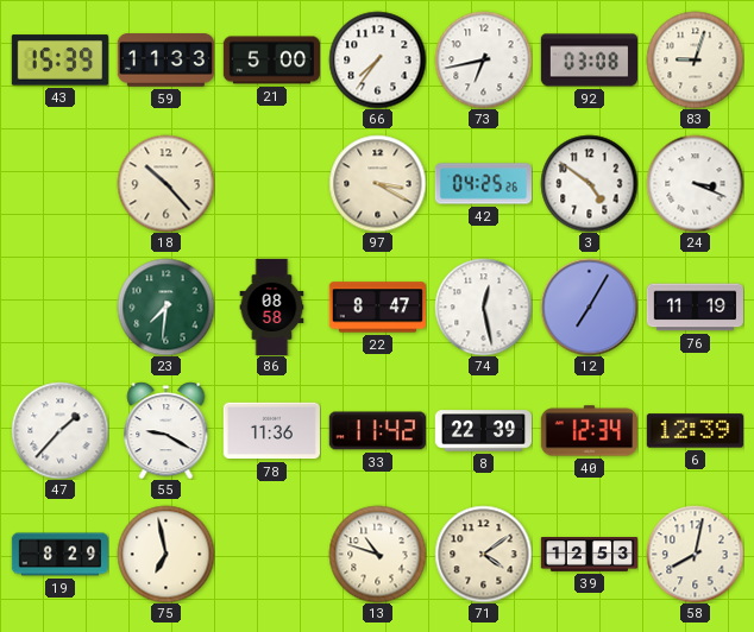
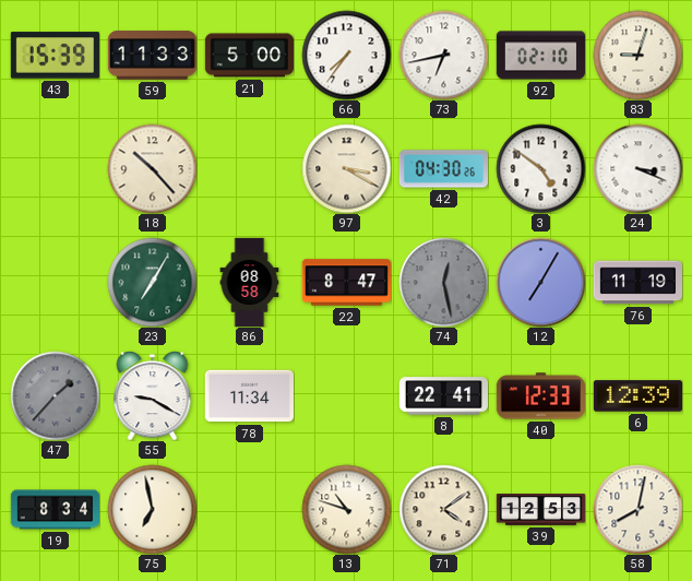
92: 03:08 -> 02:10
42: 04:25 -> 04:30
23: 7:31 -> 7:05
74 dial: white -> grey
47 dial: white -> grey
78: 11:36 -> 11:34
33: 11:42 -> none
8: 22:39 -> 22:41
40: 12:34 -> 12:33
19: 8:29 -> 8:34
